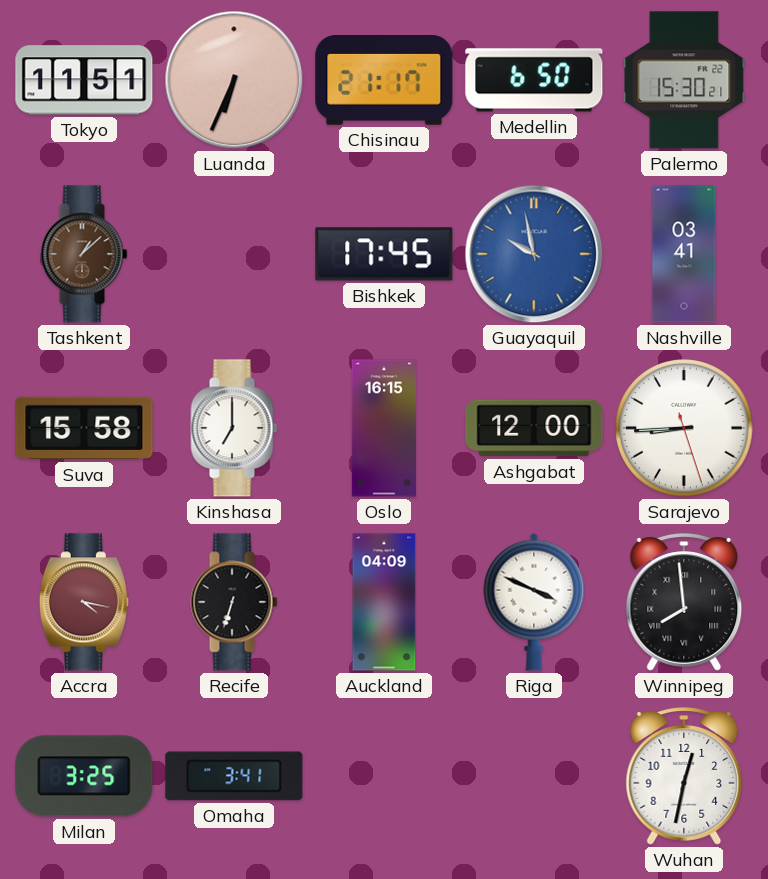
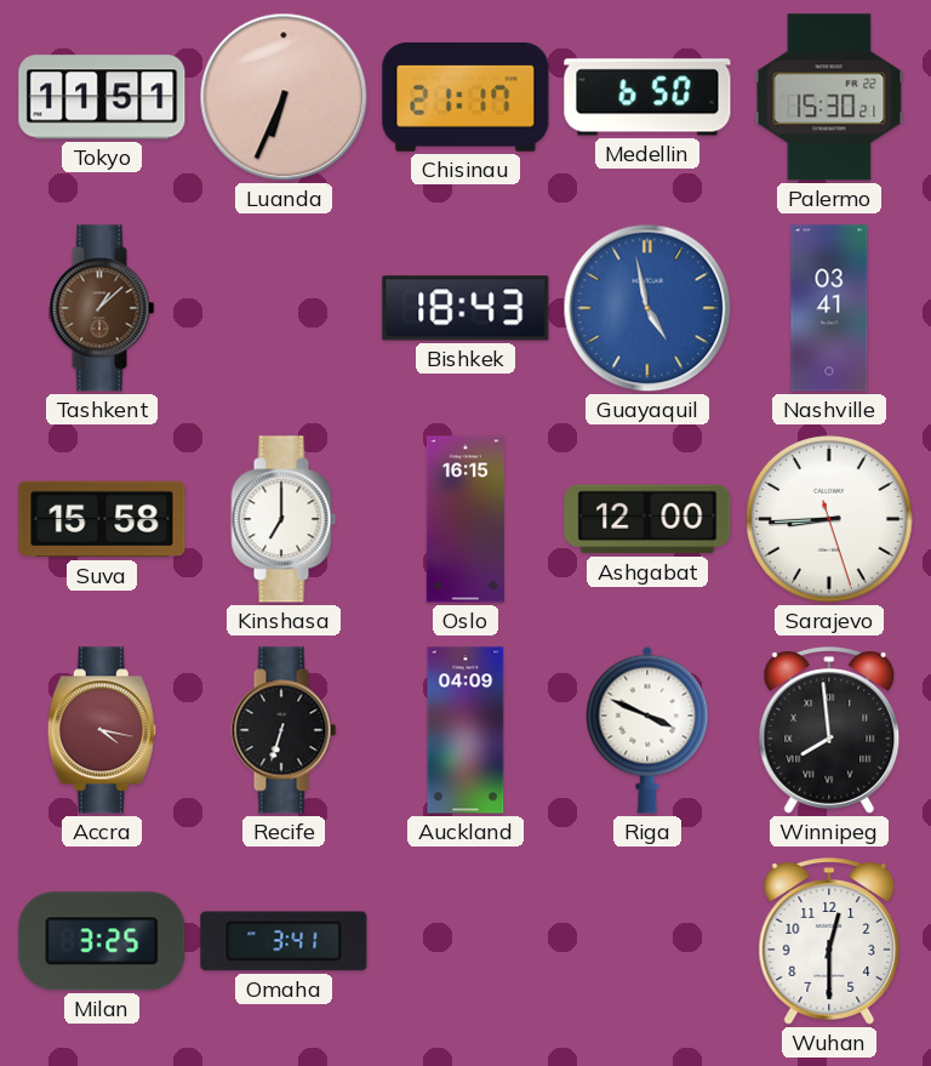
Bishkek: 17:45 -> 18:43
Guayaquil: 9:58 -> 4:58
Wuhan: 12:32 -> 12:30
